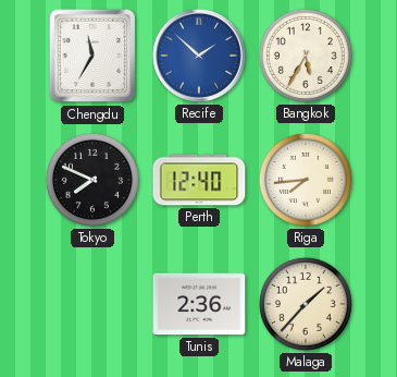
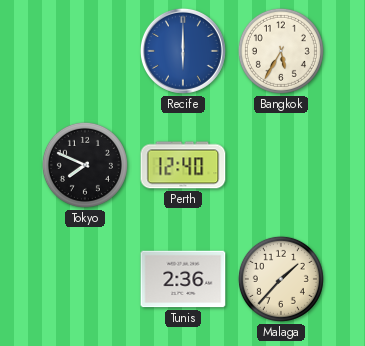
Chengdu: 11:35 -> none
Recife: 1:52 -> 6:00
Riga: 7:44 -> none
